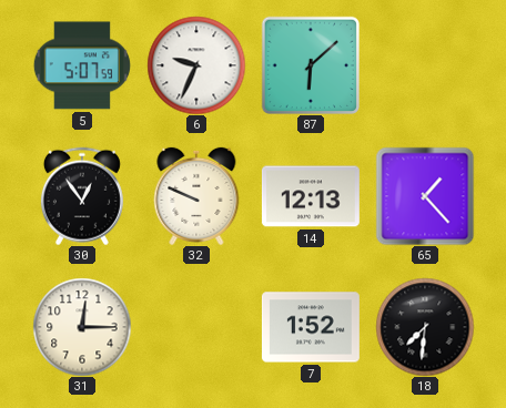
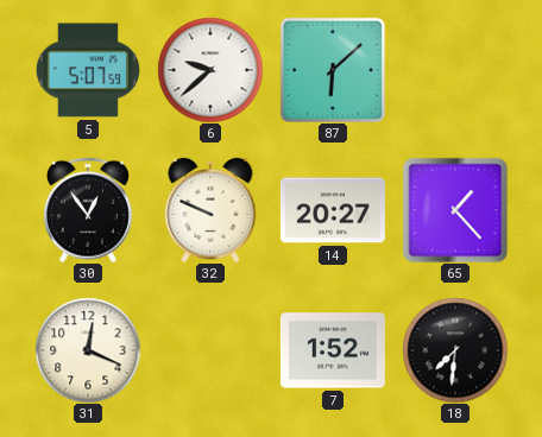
6: 9:34 -> 9:38
14: 12:13 -> 20:27
31: 12:15 -> 12:19
